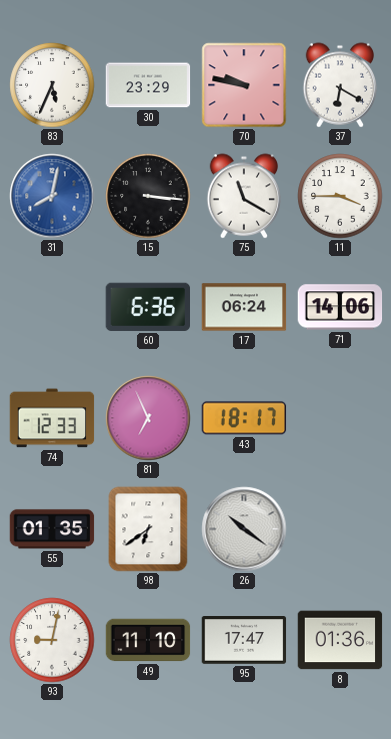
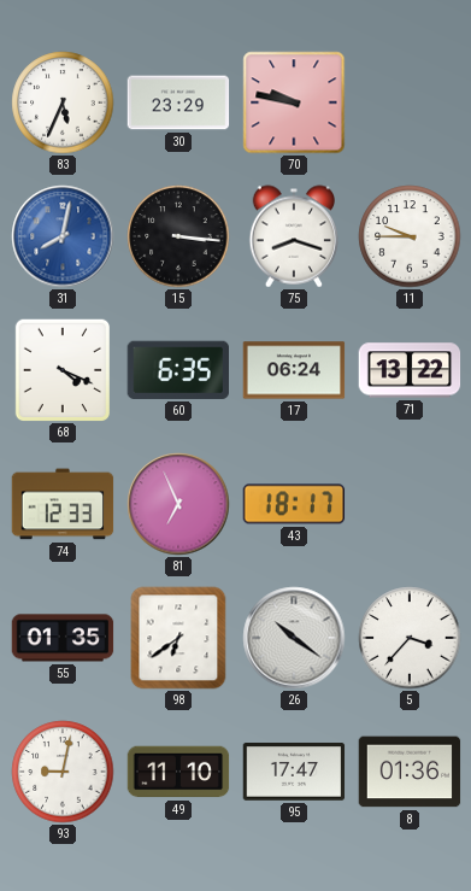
37: 6:20 -> none
75: 11:20 -> 8:18
11: 3:45 -> 9:45
68: none -> 4:19
60: 6:36 -> 6:35
71: 14:06 -> 13:22
5: none -> 3:37
